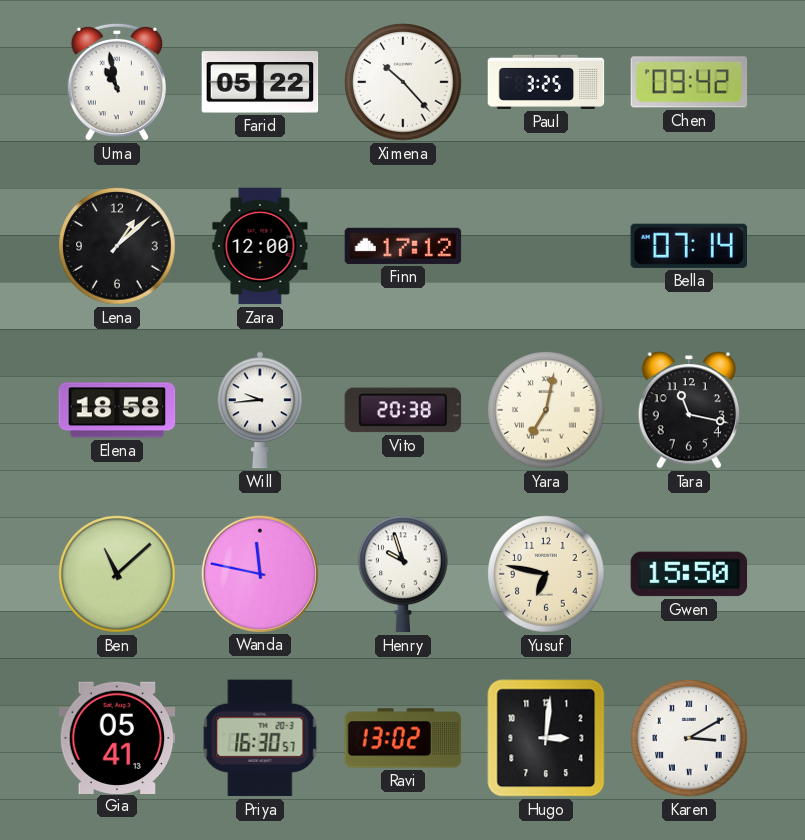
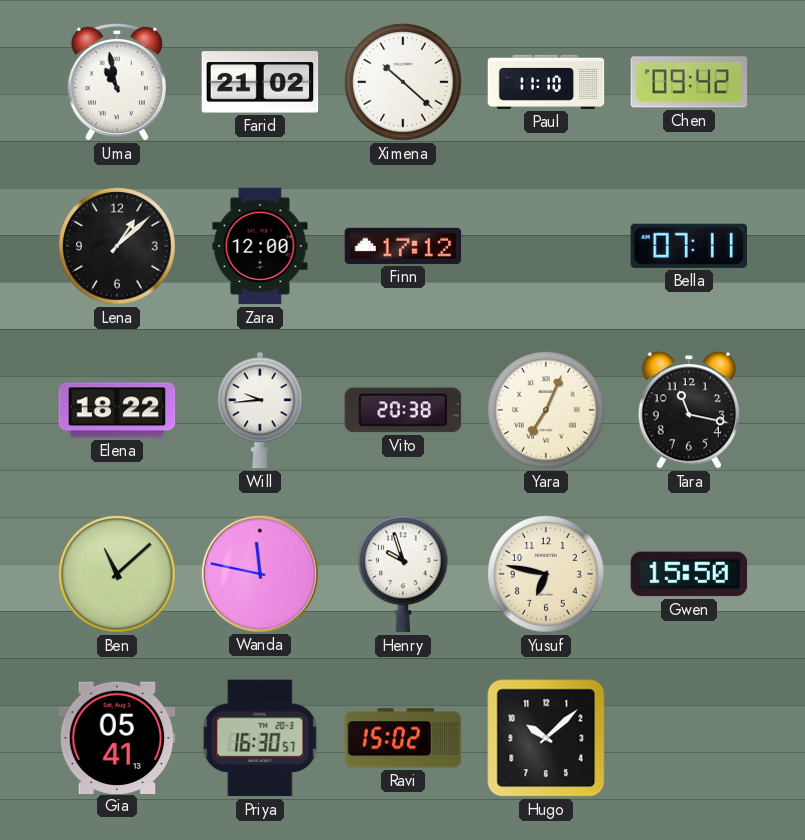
Farid: 05:22 -> 21:02
Ximena: 10:23 -> 10:22
Paul: 3:25 -> 11:10
Bella: 07:14 -> 07:11
Elena: 18:58 -> 18:22
Yara: 7:02 -> 7:04
Ravi: 13:02 -> 15:02
Hugo: 3:01 -> 10:08
Karen: 3:10 -> none
